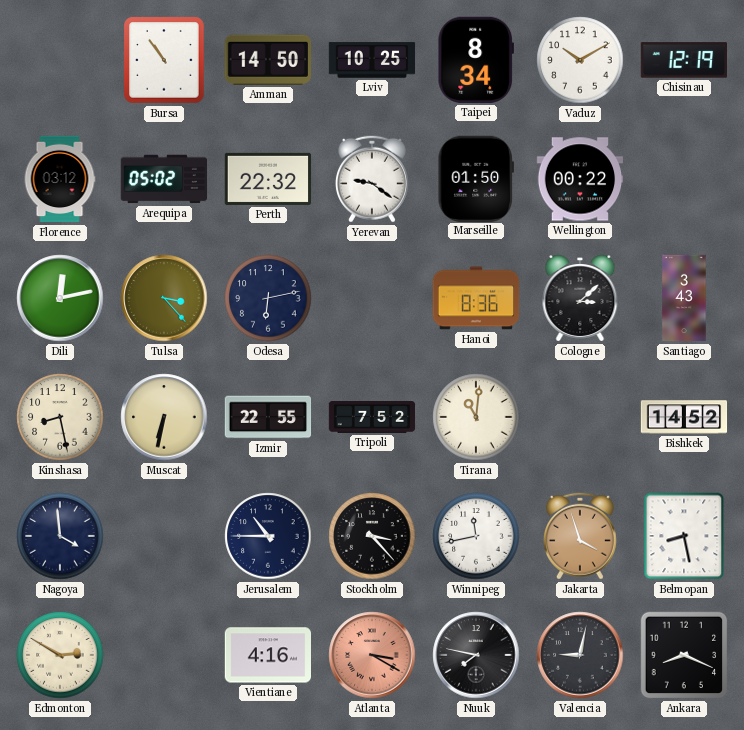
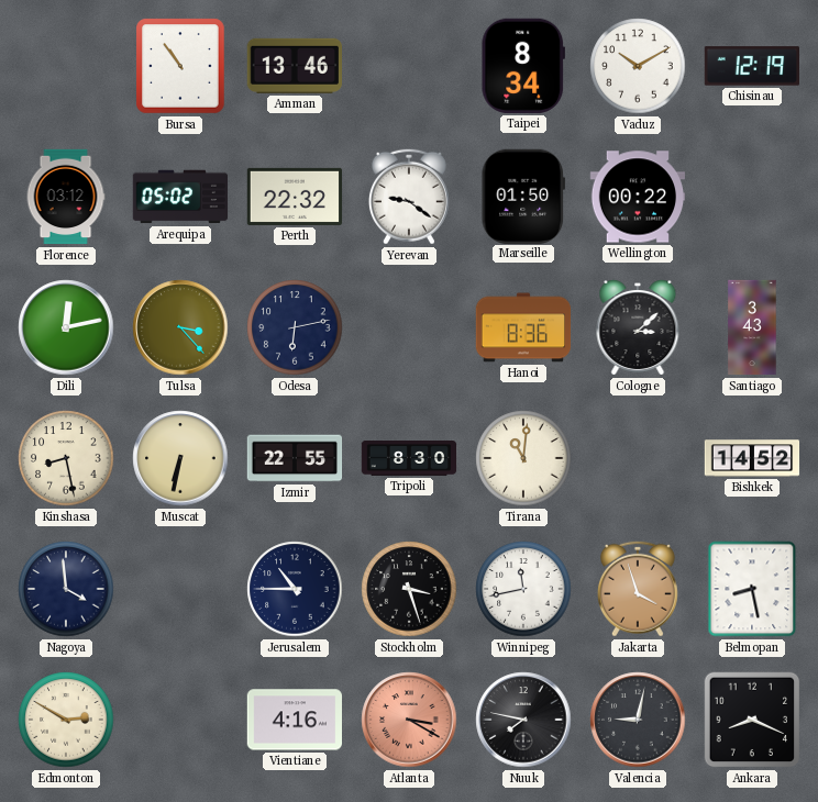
Amman: 14:50 -> 13:46
Lviv: 10:25 -> none
Tripoli: 7:52 -> 8:30
Stockholm: 3:23 -> 3:27
